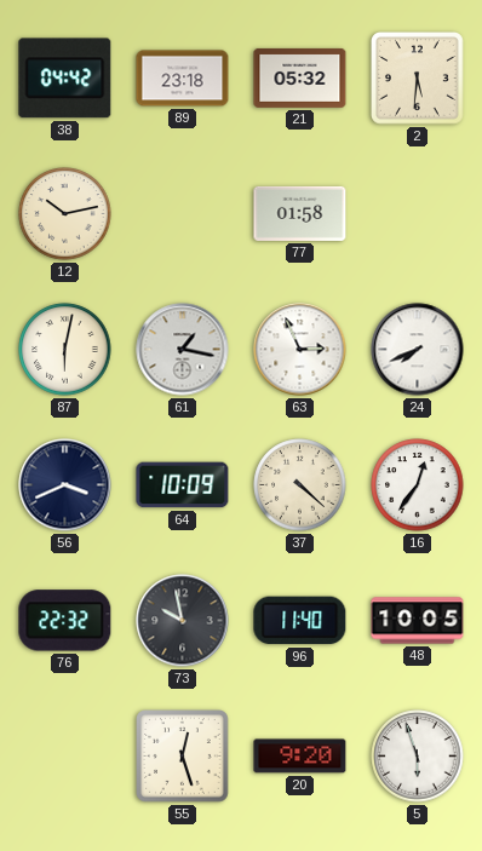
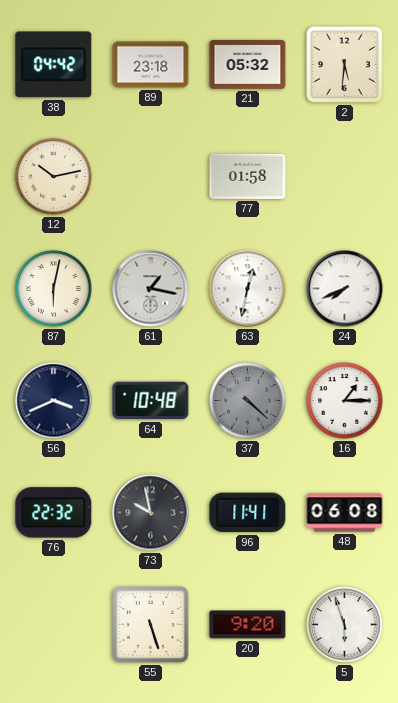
63: 2:56 -> 12:32
64: 10:09 -> 10:48
37 dial: cream -> grey
16: 12:36 -> 1:15
96: 11:40 -> 11:41
48: 10:05 -> 06:08
55: 12:27 -> 5:27
